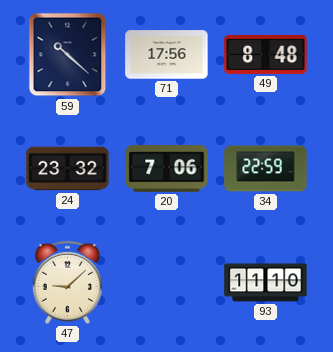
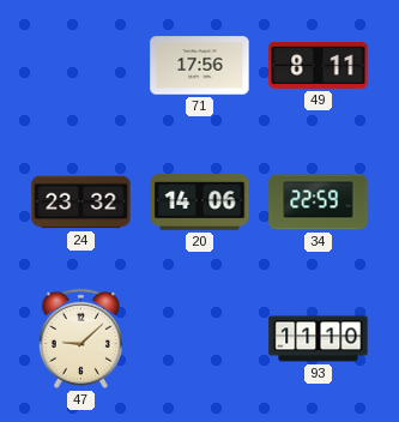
59: 10:22 -> none
49: 8:48 -> 8:11
20: 7:06 -> 14:06
